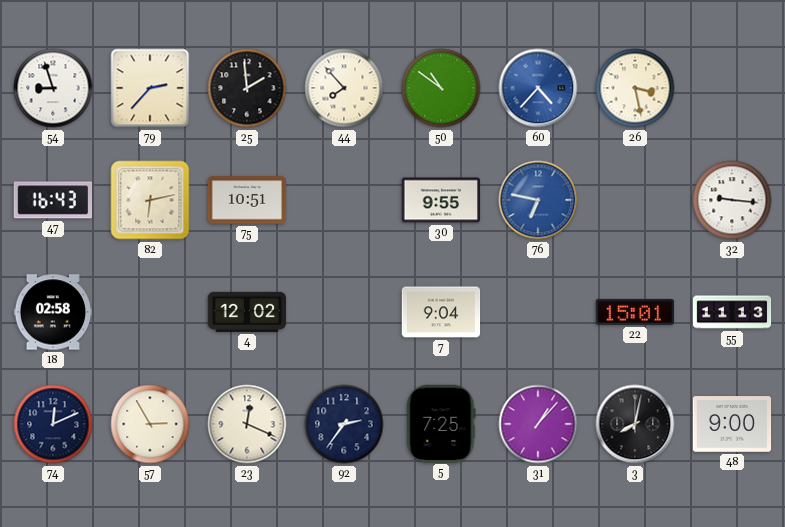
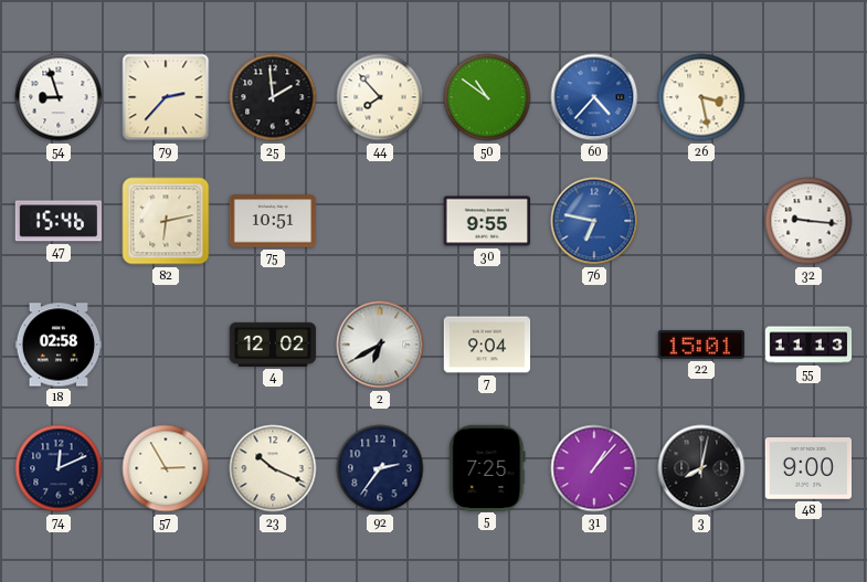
47: 16:43 -> 15:46
2: none -> 6:40
23: 12:19 -> 10:19
